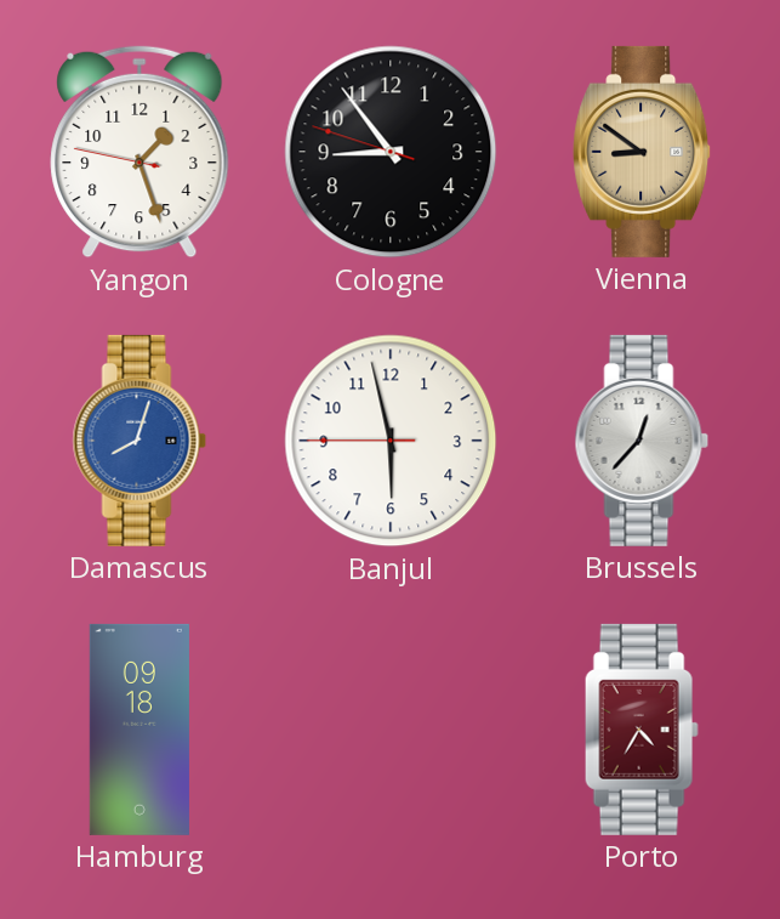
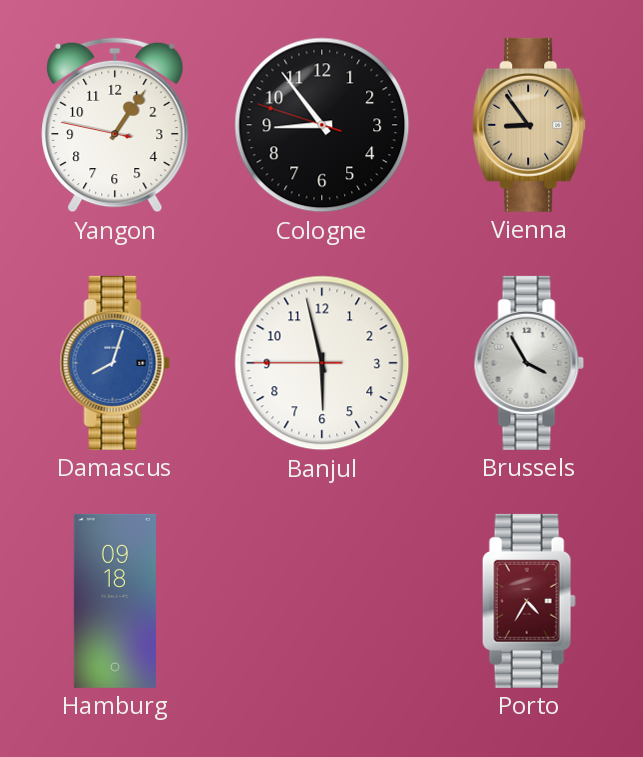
Yangon: 1:26 -> 1:05
Vienna: 8:51 -> 8:54
Brussels: 12:37 -> 3:55
